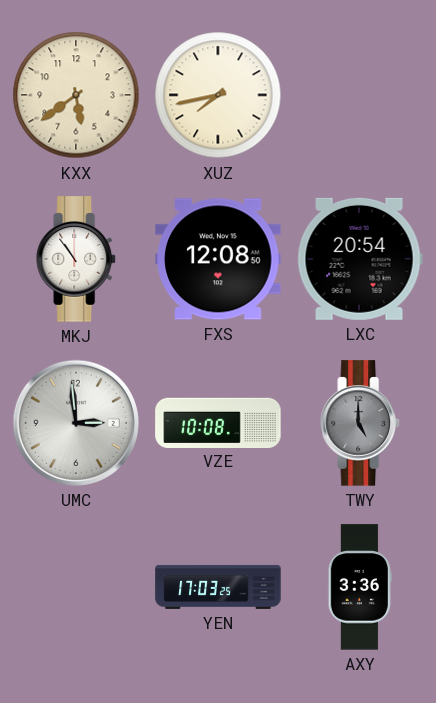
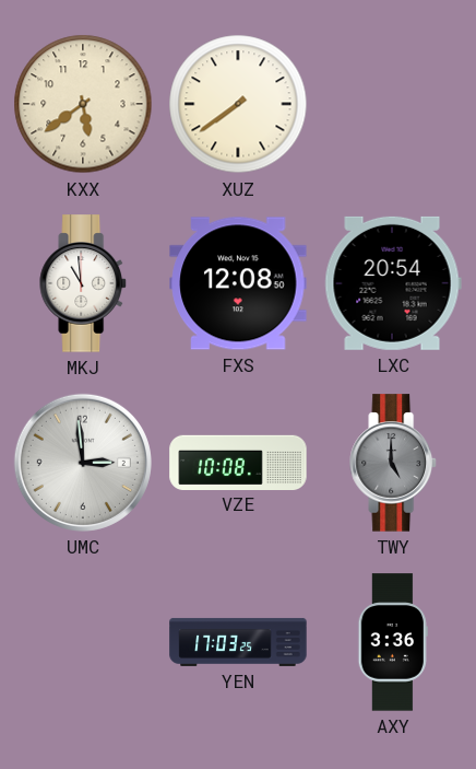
XUZ: 7:43 -> 7:39
MKJ: 10:54 -> 10:59
